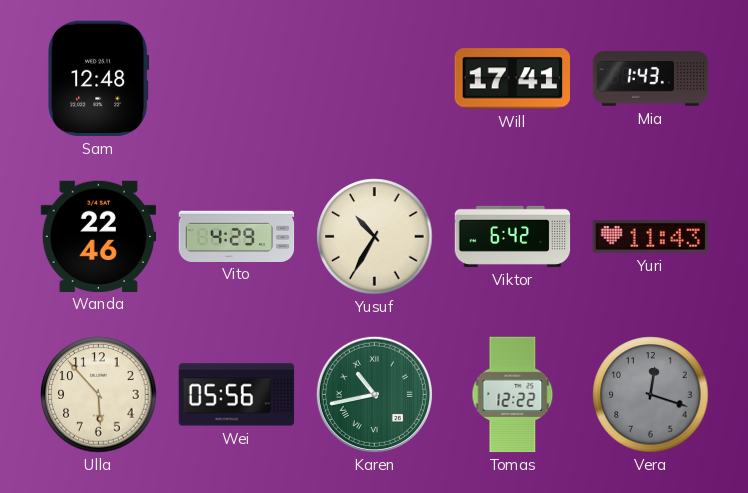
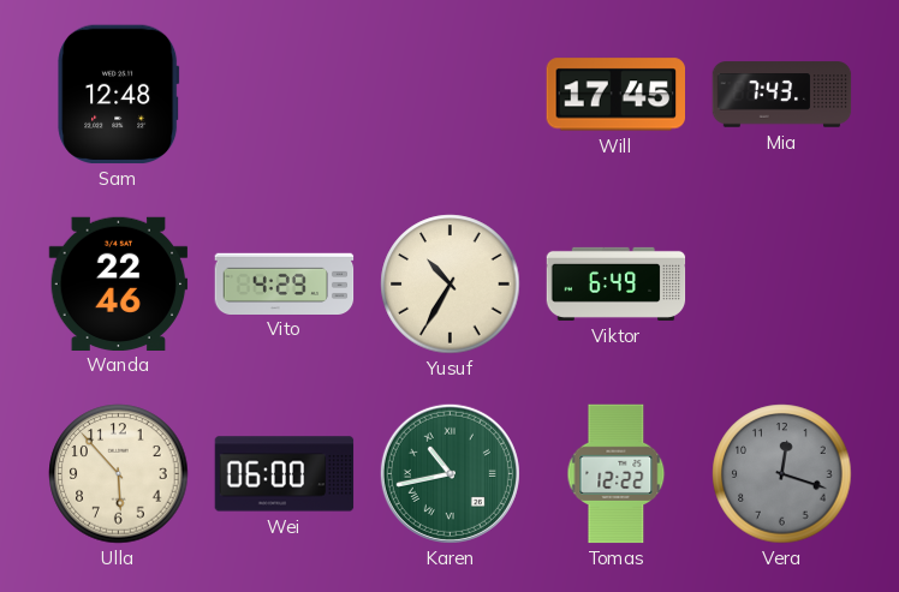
Will: 17:41 -> 17:45
Mia: 1:43 -> 7:43
Viktor: 6:42 -> 6:49
Yuri: 11:43 -> none
Wei: 05:56 -> 06:00
